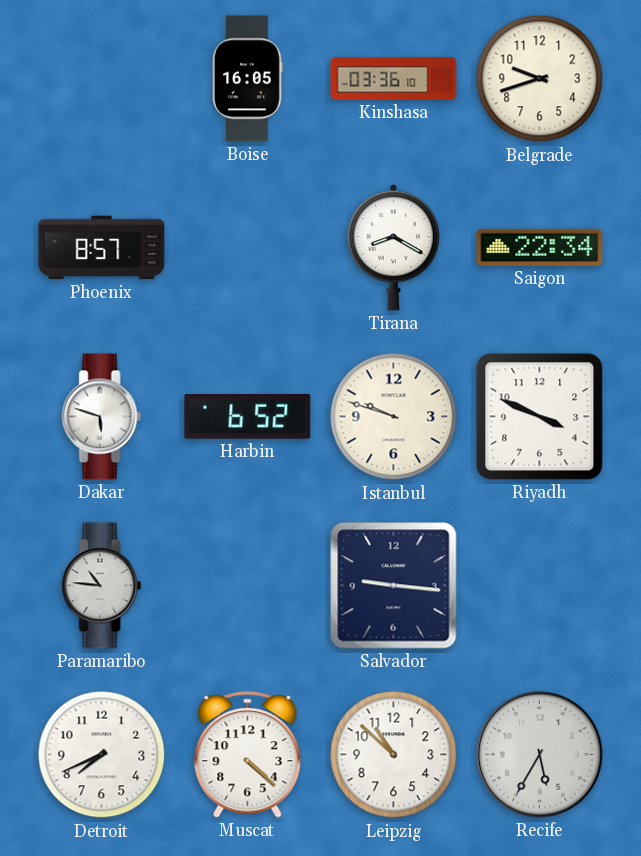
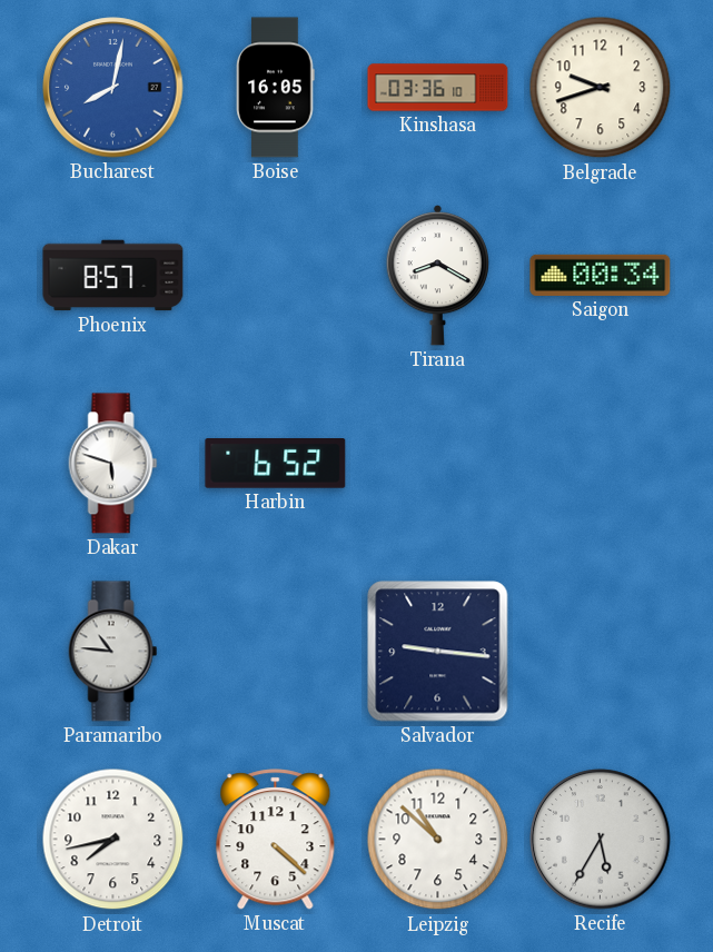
Bucharest: none -> 8:02
Saigon: 22:34 -> 00:34
Istanbul: 9:48 -> none
Riyadh: 3:49 -> none
Detroit: 7:41 -> 7:43
